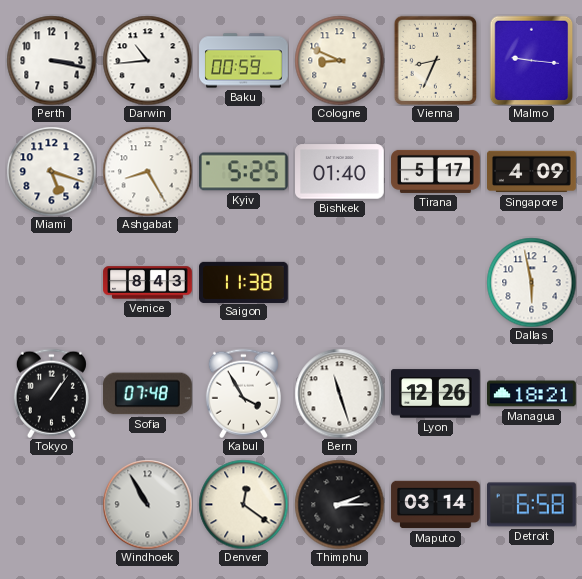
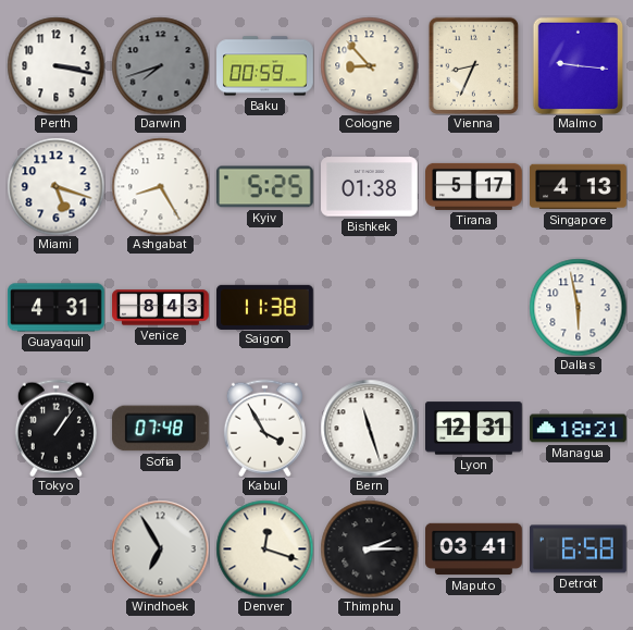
Darwin: 10:44 -> 7:42
Darwin dial: white -> grey
Cologne: 8:49 -> 8:53
Bishkek: 01:40 -> 01:38
Singapore: 4:09 -> 4:13
Guayaquil: none -> 4:31
Lyon: 12:26 -> 12:31
Windhoek: 10:55 -> 6:55
Denver: 12:21 -> 12:18
Maputo: 03:14 -> 03:41
